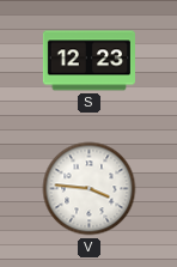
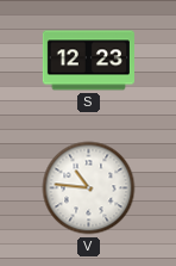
V: 3:46 -> 10:46
